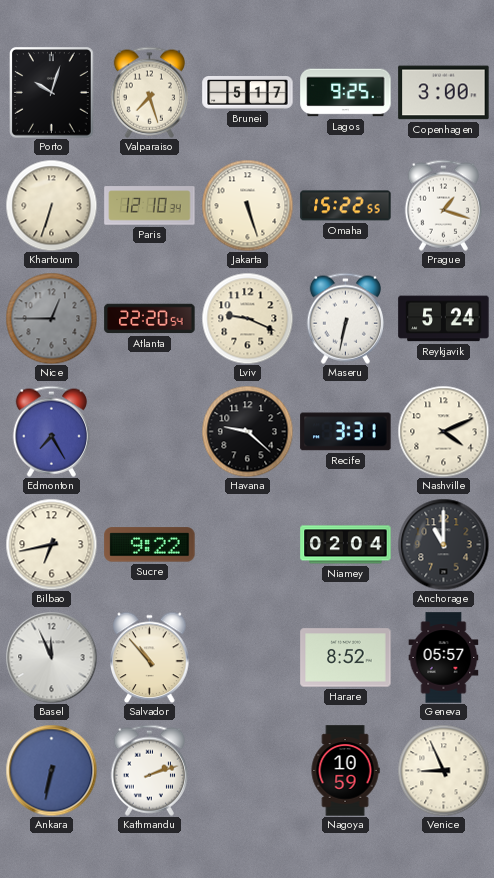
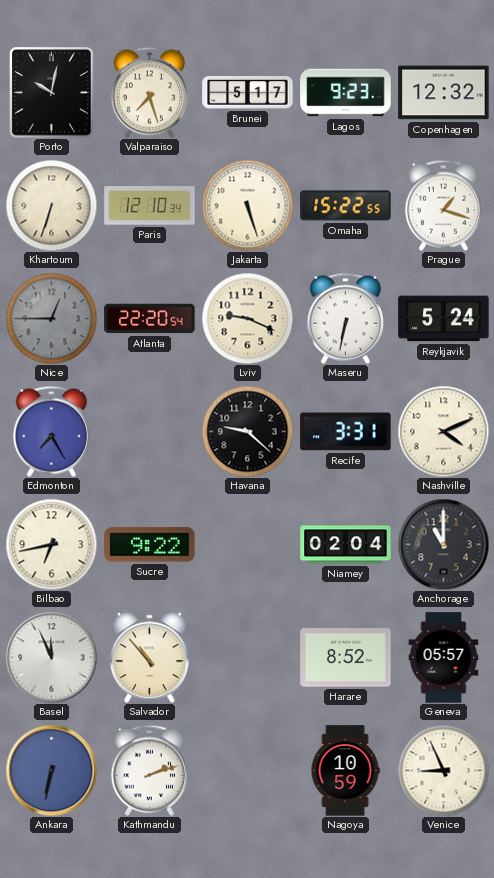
Porto: 10:03 -> 10:02
Lagos: 9:25 -> 9:23
Copenhagen: 3:00 -> 12:32
